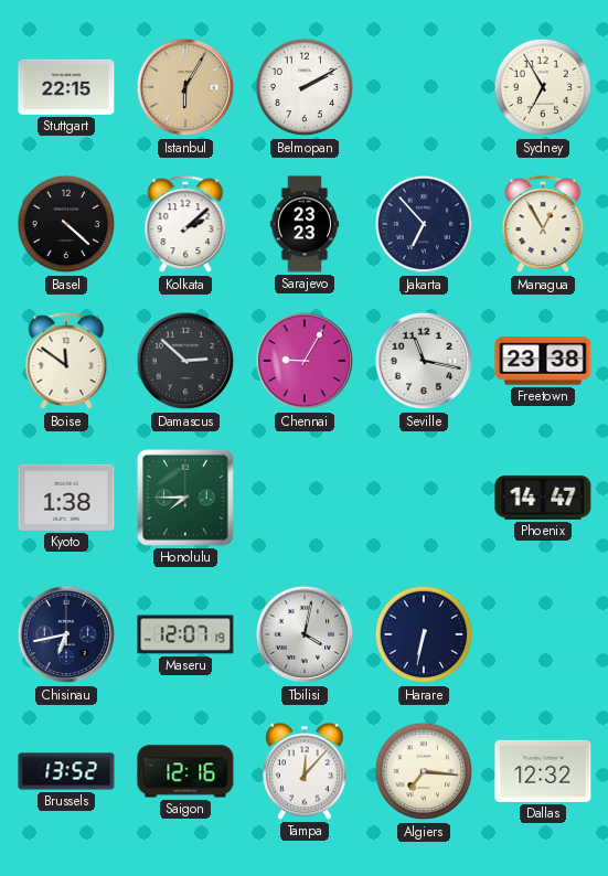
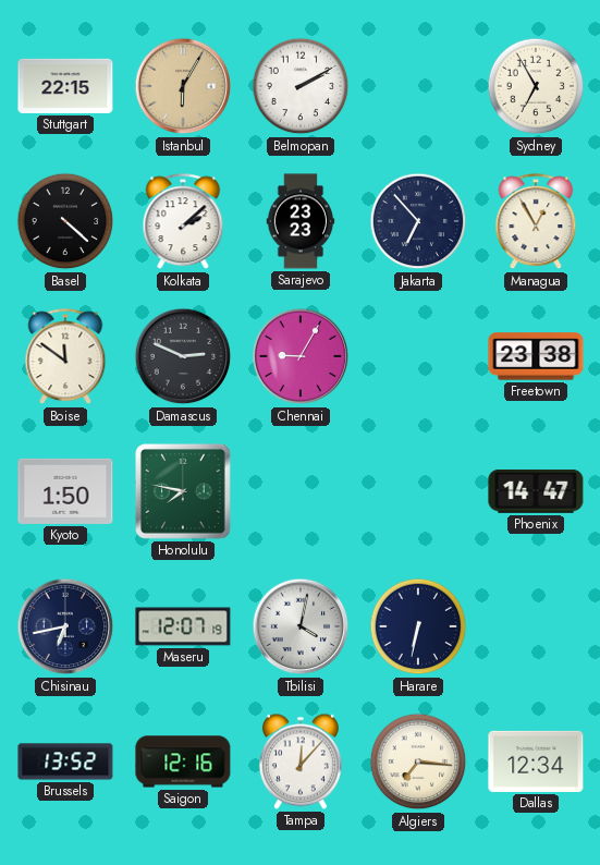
Damascus: 2:52 -> 2:49
Seville: 11:17 -> none
Kyoto: 1:38 -> 1:50
Honolulu: 7:45 -> 7:47
Dallas: 12:32 -> 12:34
